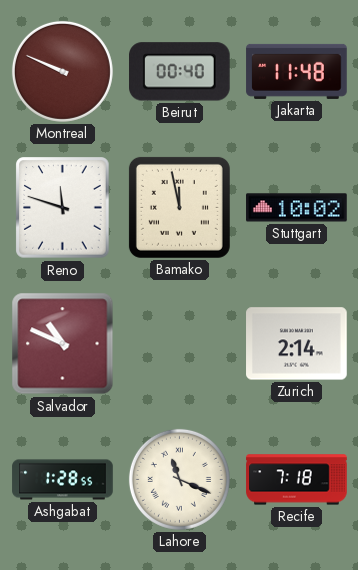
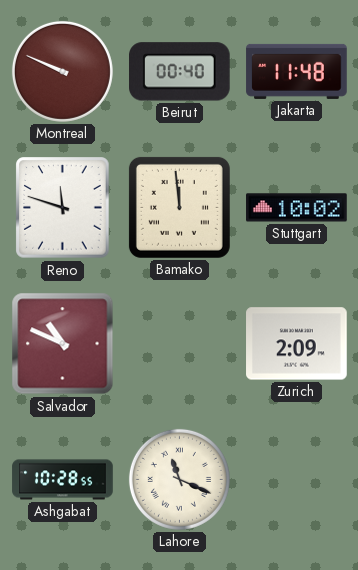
Bamako: 11:58 -> 11:59
Zurich: 2:14 -> 2:09
Ashgabat: 1:28 -> 10:28
Recife: 7:18 -> none
